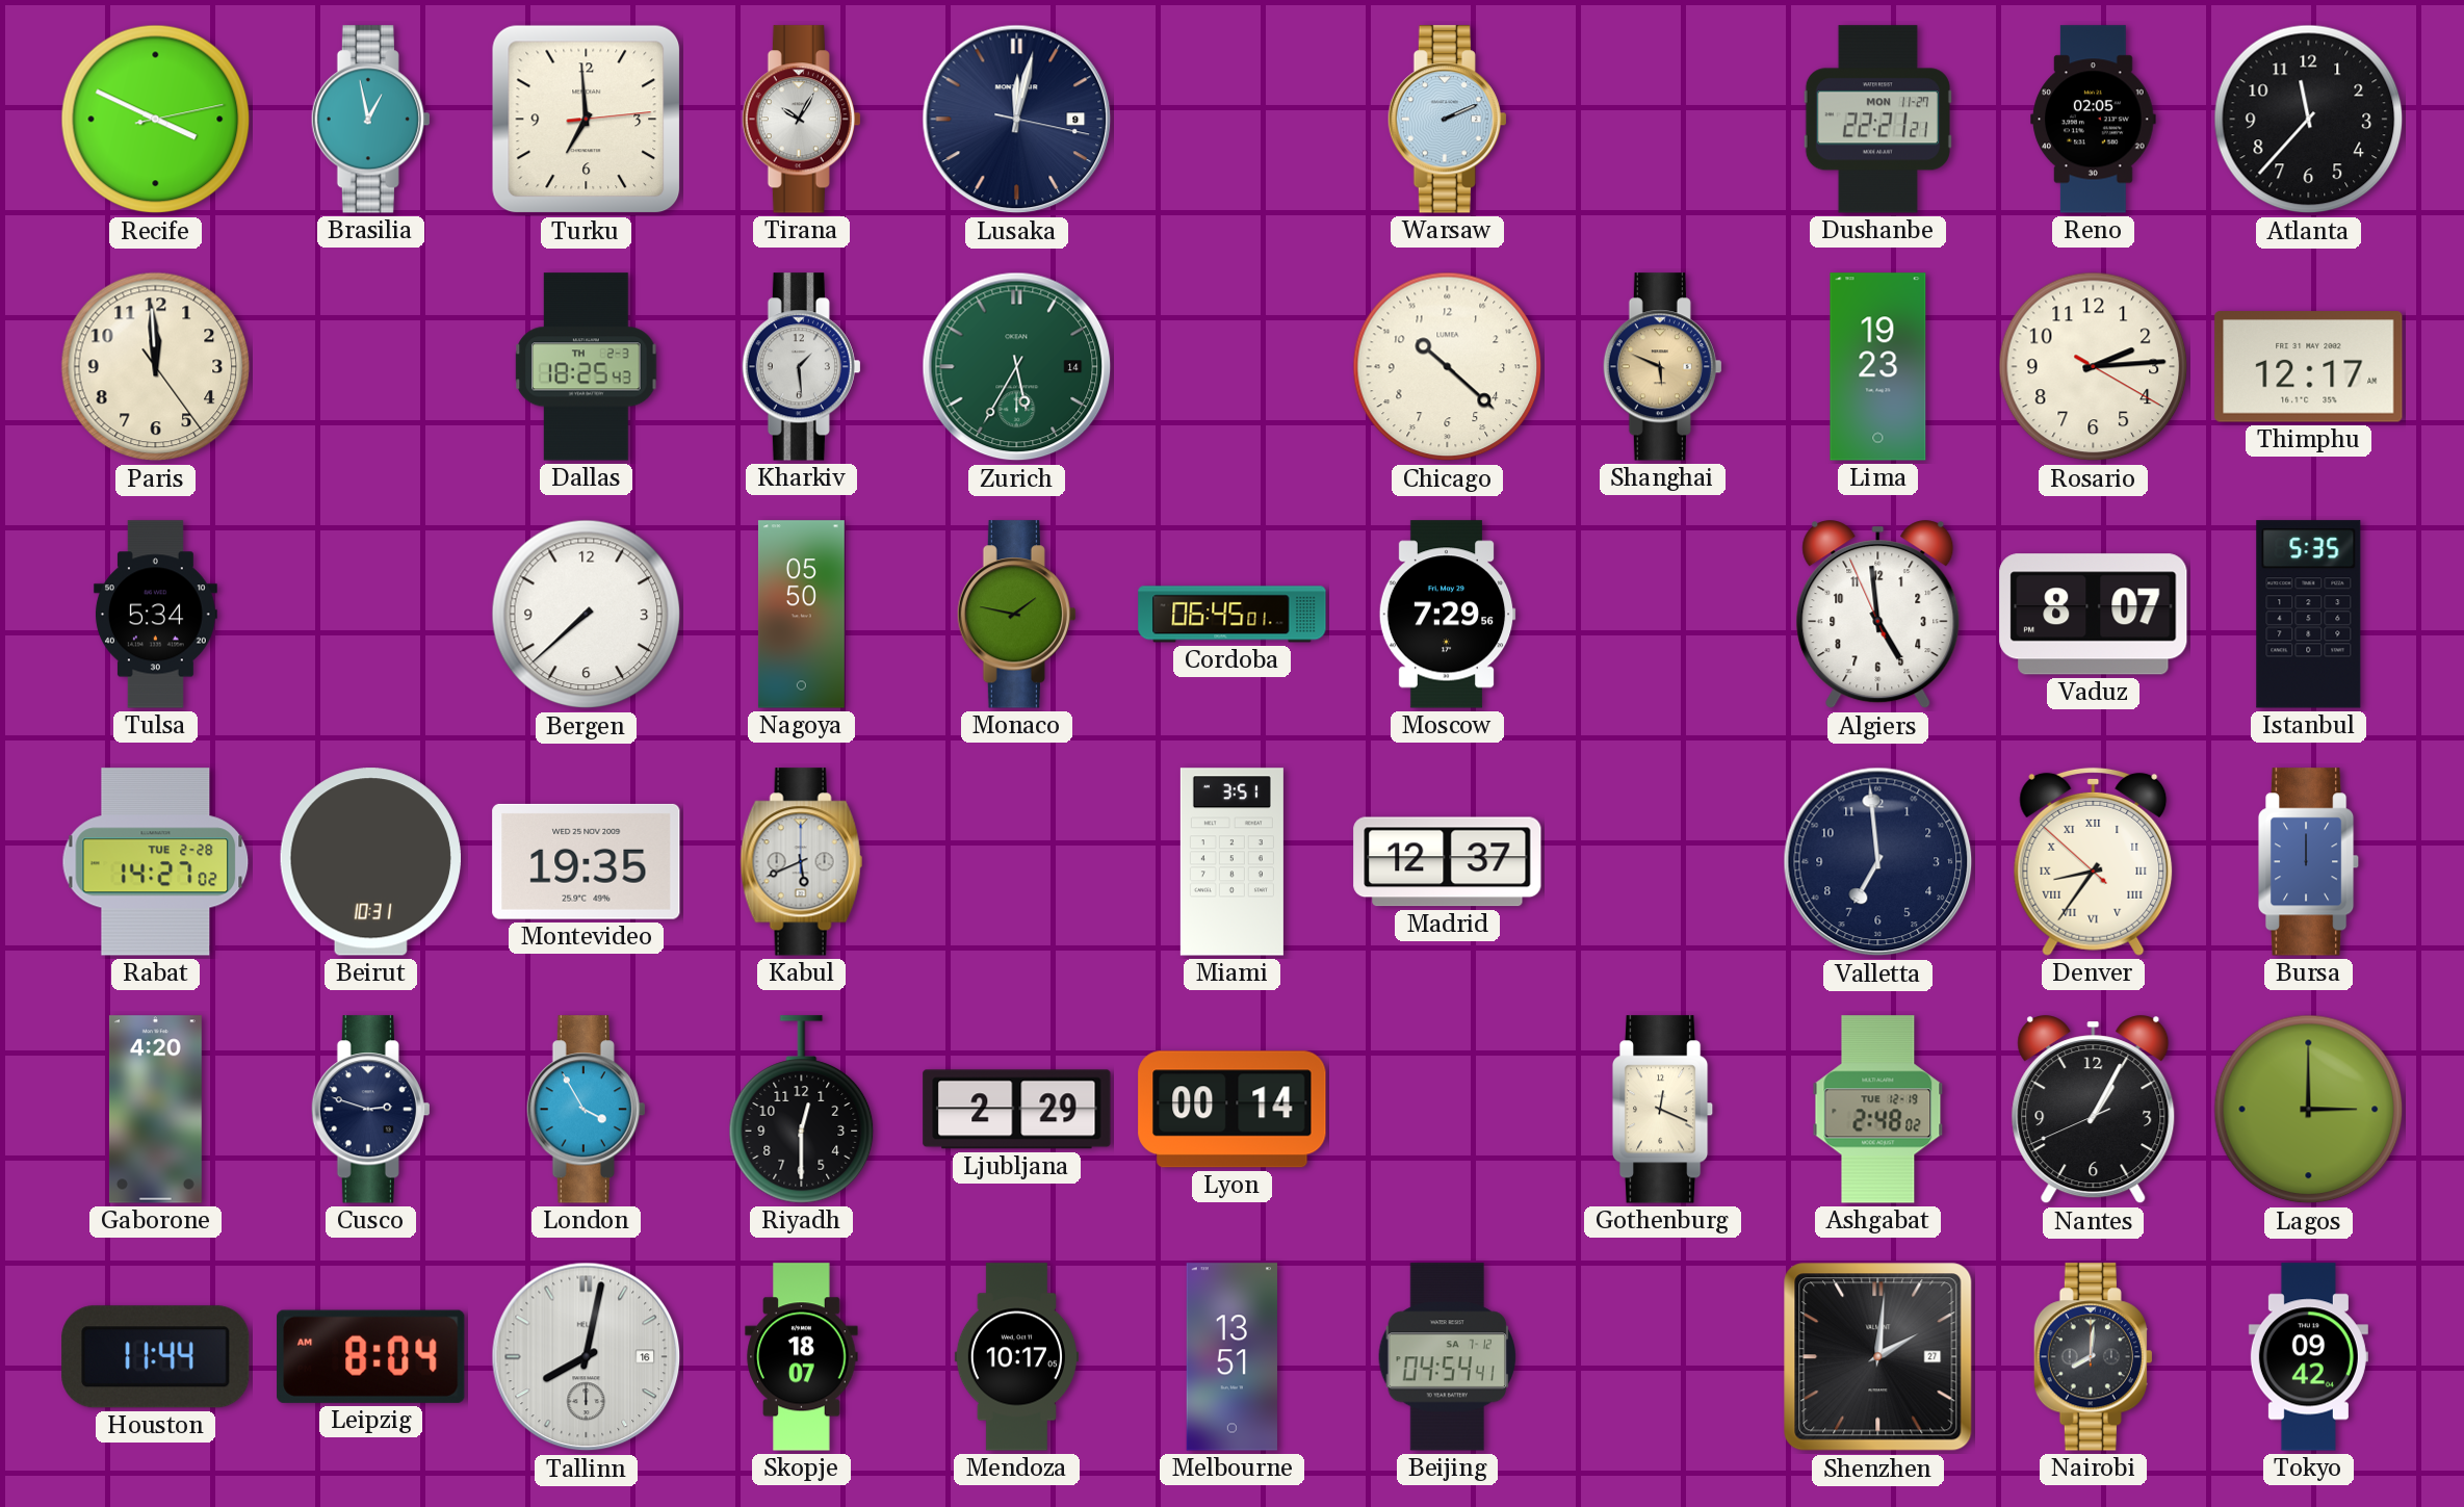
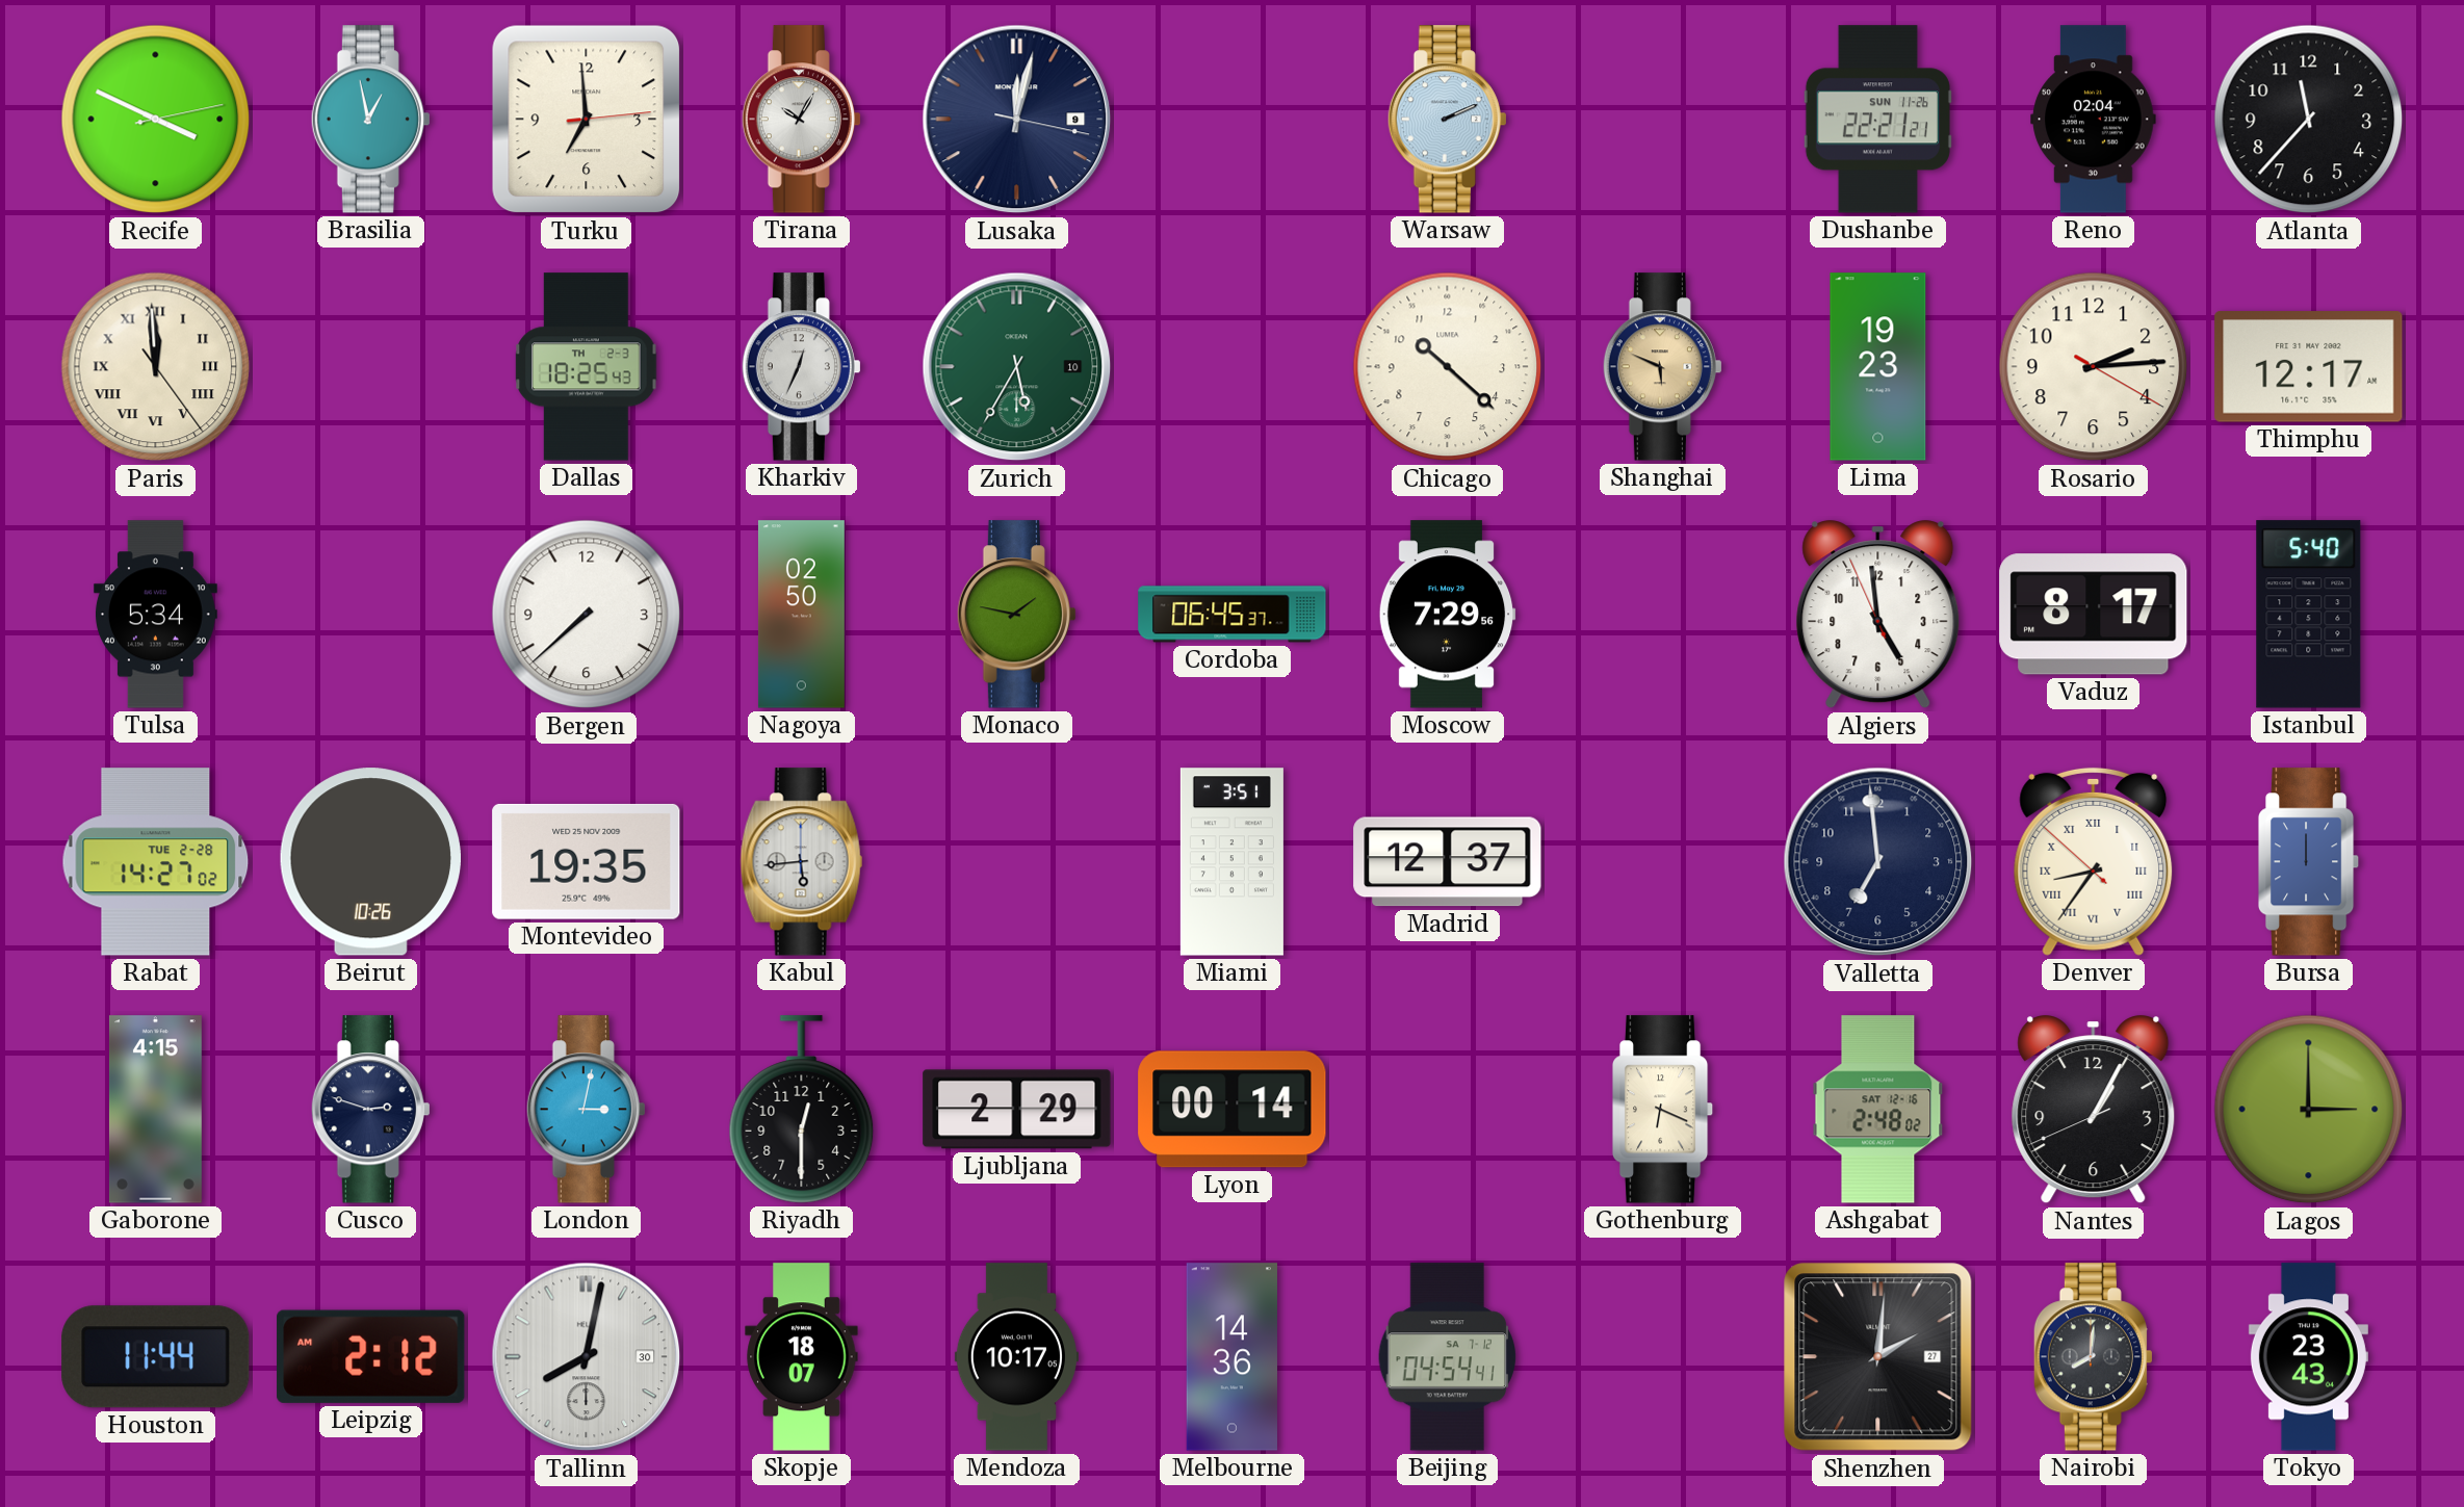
Dushanbe date: MON 11-27 -> SUN 11-26
Reno: 02:05 -> 02:04
Paris numerals: Arabic -> Roman
Kharkiv: 1:29 -> 12:34
Zurich date: 14 -> 10
Nagoya: 05:50 -> 02:50
Cordoba: 06:45:01 -> 06:45:37
Vaduz: 8:07 -> 8:17
Istanbul: 5:35 -> 5:40
Beirut: 10:31 -> 10:26
Kabul: 5:41 -> 5:44
Gaborone: 4:20 -> 4:15
London: 3:55 -> 3:02
Gothenburg: 12:19 -> 6:19
Ashgabat date: TUE 12-19 -> SAT 12-16
Leipzig: 8:04 -> 2:12
Tallinn date: 16 -> 30
Melbourne: 13:51 -> 14:36
Tokyo: 09:42 -> 23:43
